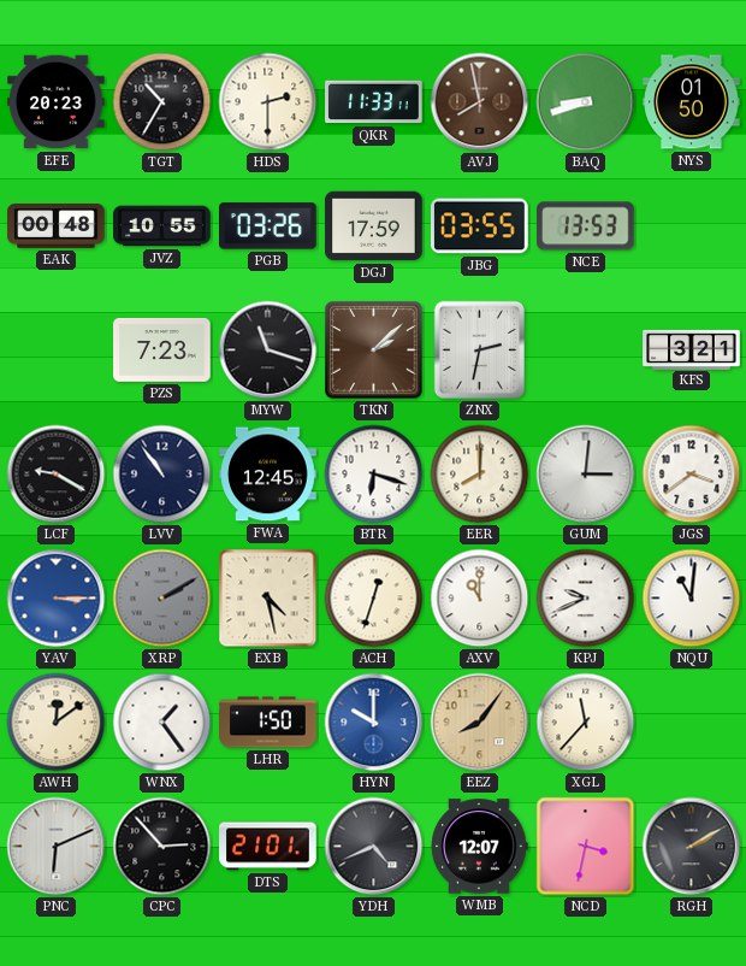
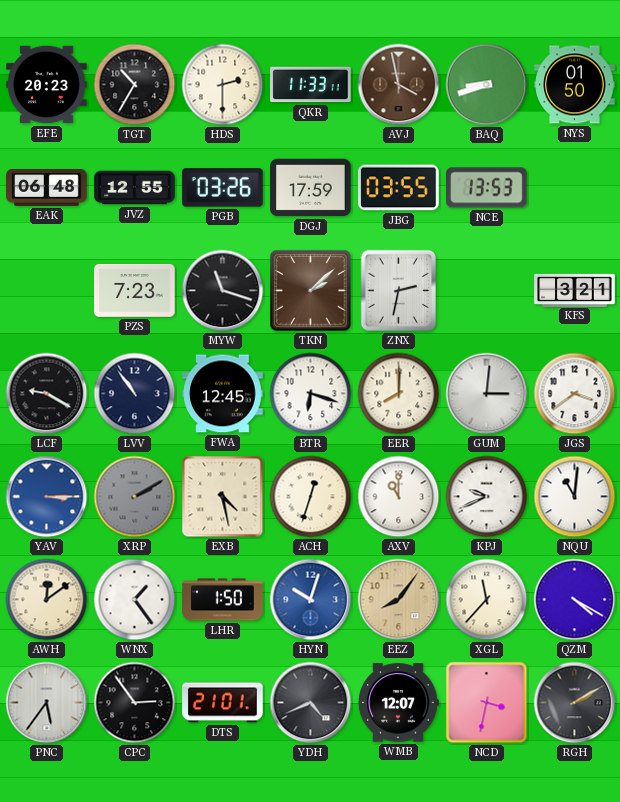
AVJ: 7:58 -> 3:58
EAK: 00:48 -> 06:48
JVZ: 10:55 -> 12:55
HYN: 10:00 -> 10:03
QZM: none -> 4:20
PNC: 6:11 -> 5:36
CPC: 2:53 -> 2:54
